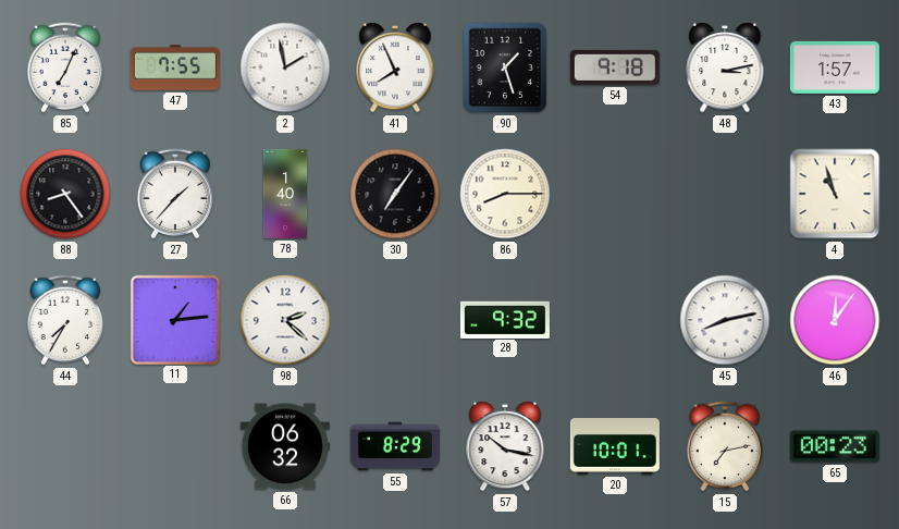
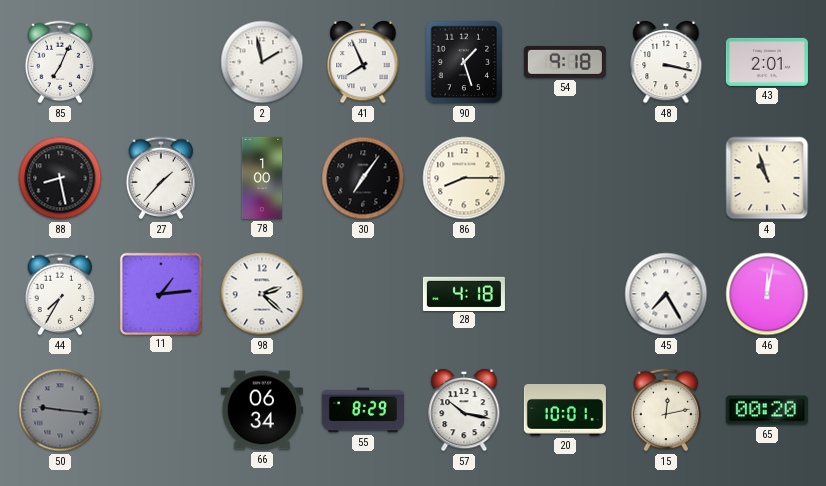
47: 7:55 -> none
48: 3:13 -> 3:17
43: 1:57 -> 2:01
88: 8:24 -> 8:28
78: 1:40 -> 1:00
28: 9:32 -> 4:18
45: 8:13 -> 7:25
46: 12:06 -> 12:02
50: none -> 9:16
66: 06:32 -> 06:34
15: 7:13 -> 12:13
65: 00:23 -> 00:20
